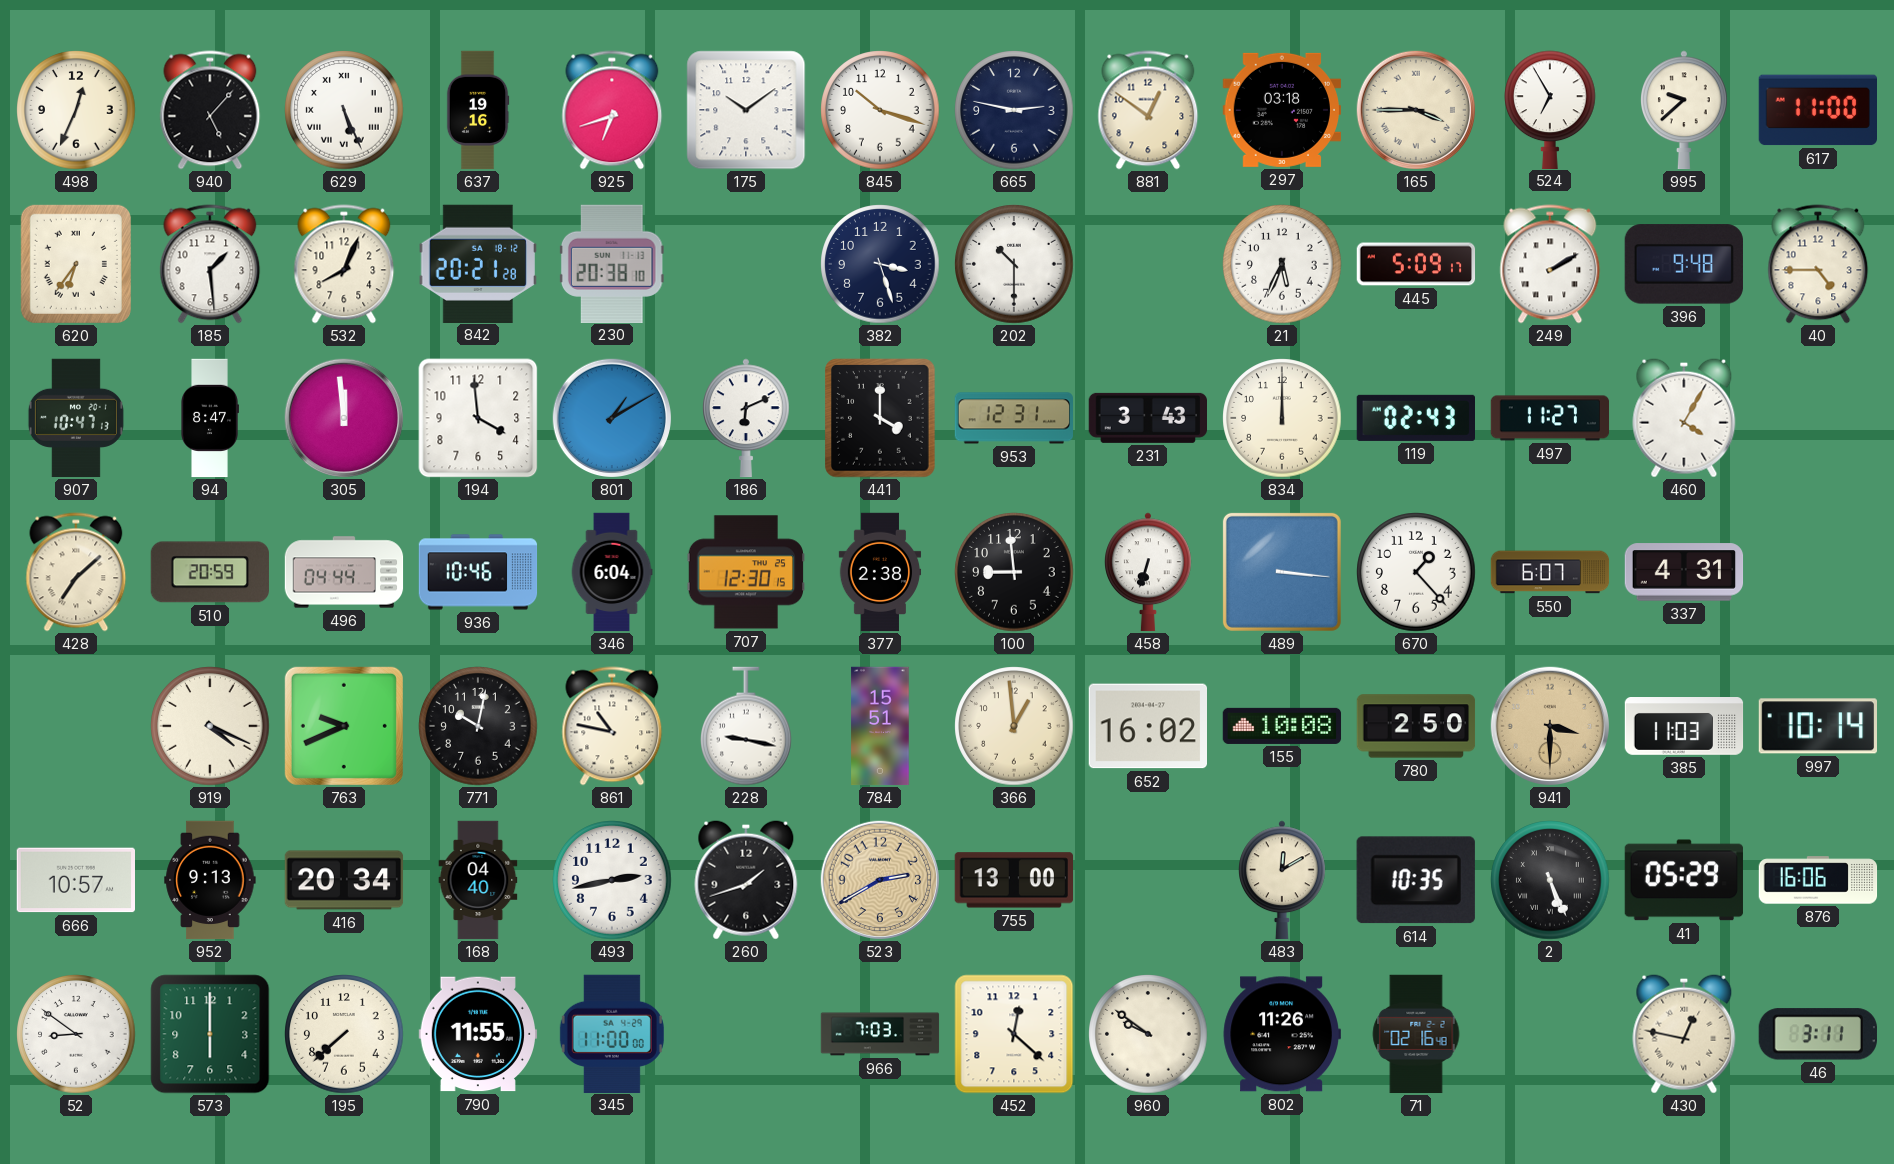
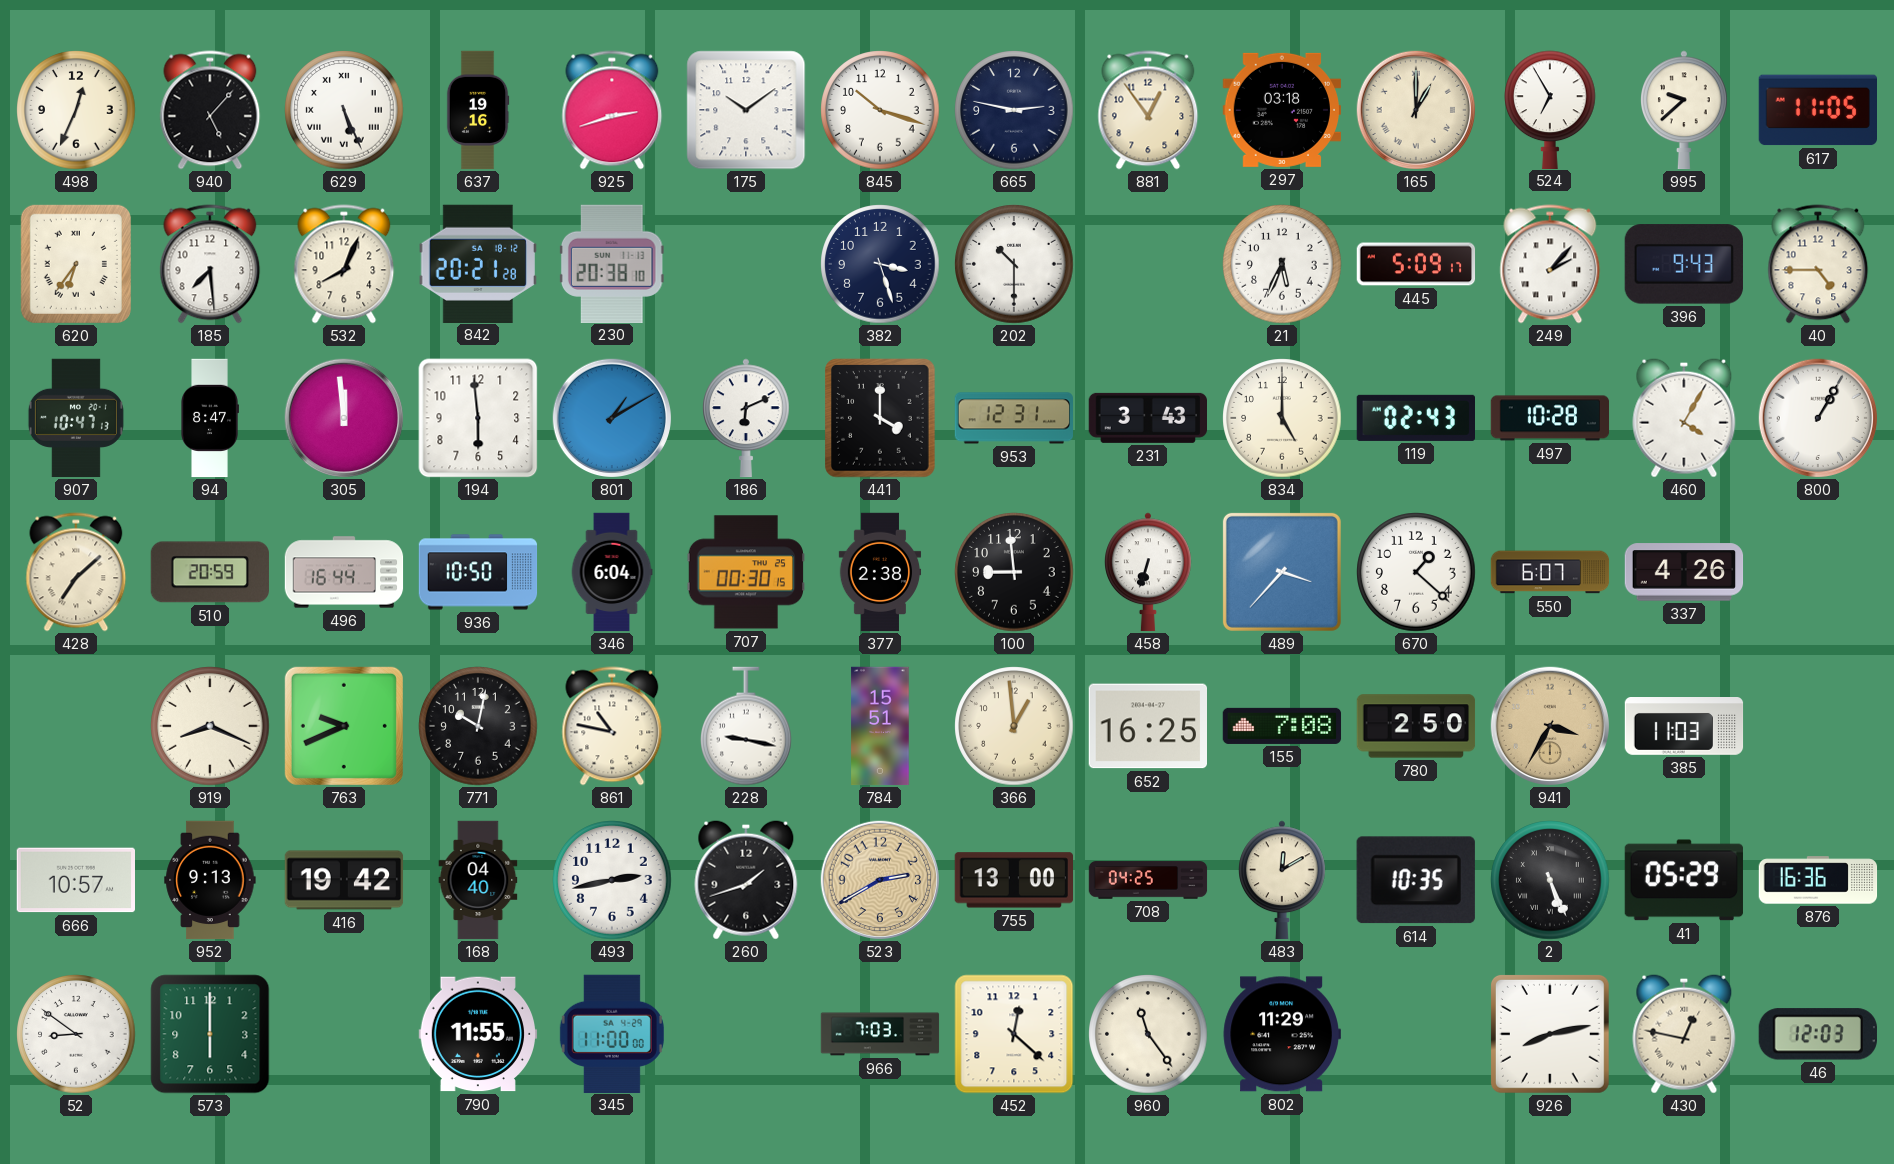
925: 6:42 -> 2:42
881: 12:51 -> 12:54
165: 3:45 -> 1:00
617: 11:00 -> 11:05
185: 1:29 -> 7:29
249: 2:10 -> 2:07
396: 9:48 -> 9:43
194: 3:59 -> 5:59
834: 12:00 -> 5:00
497: 11:27 -> 10:28
800: none -> 1:05
496: 04:44 -> 16:44
936: 10:46 -> 10:50
707: 12:30 -> 00:30
489: 3:16 -> 3:37
670: 1:23 -> 1:22
337: 4:31 -> 4:26
919: 4:19 -> 8:19
652: 16:02 -> 16:25
155: 10:08 -> 7:08
941: 3:30 -> 3:35
997: 10:14 -> none
416: 20:34 -> 19:42
708: none -> 04:25
876: 16:06 -> 16:36
195: 7:38 -> none
960: 9:51 -> 11:24
802: 11:26 -> 11:29
71: 02:16 -> none
926: none -> 8:13
46: 3:11 -> 12:03
